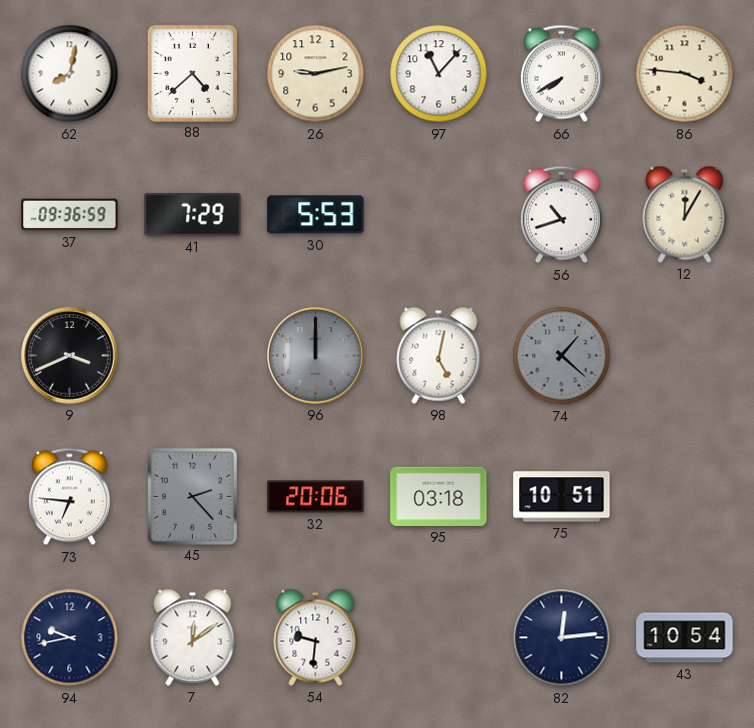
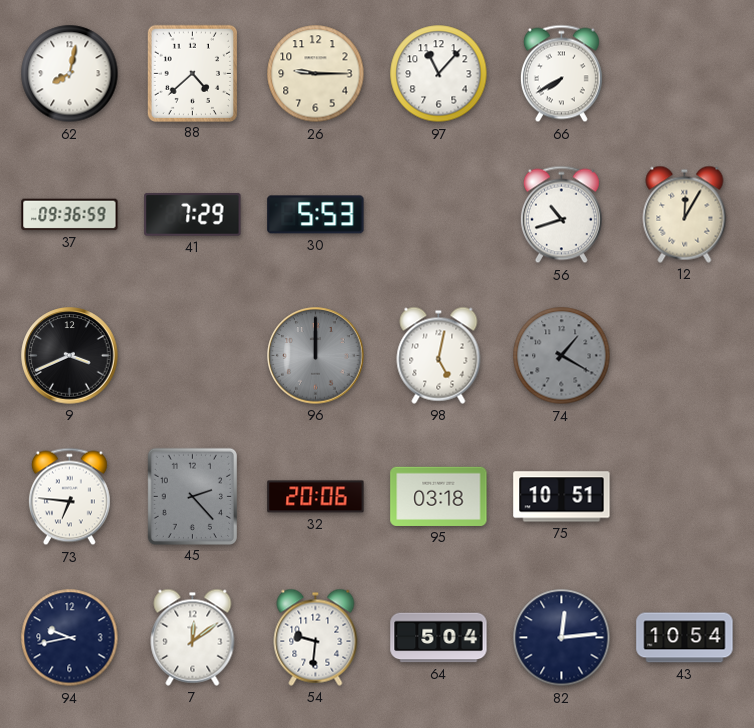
26: 9:13 -> 9:15
86: 3:46 -> none
74: 1:22 -> 1:20
64: none -> 5:04
